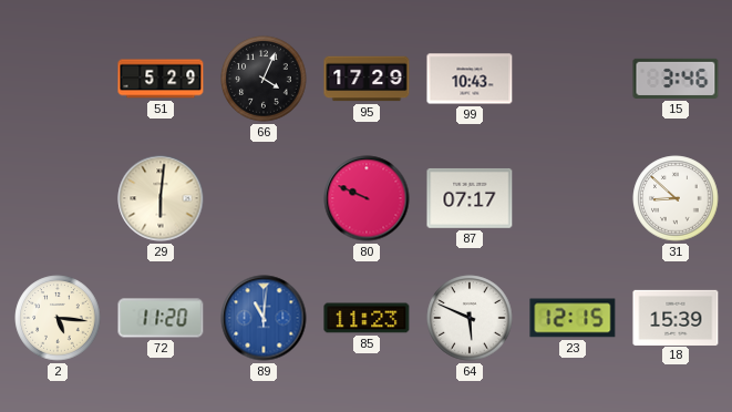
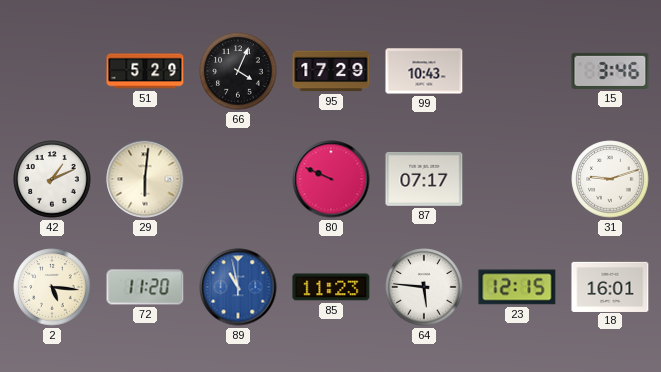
42: none -> 1:11
31: 8:52 -> 9:12
89: 11:01 -> 10:58
64: 5:49 -> 5:46
18: 15:39 -> 16:01
